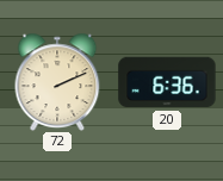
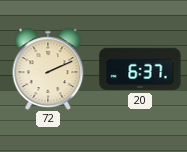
20: 6:36 -> 6:37
